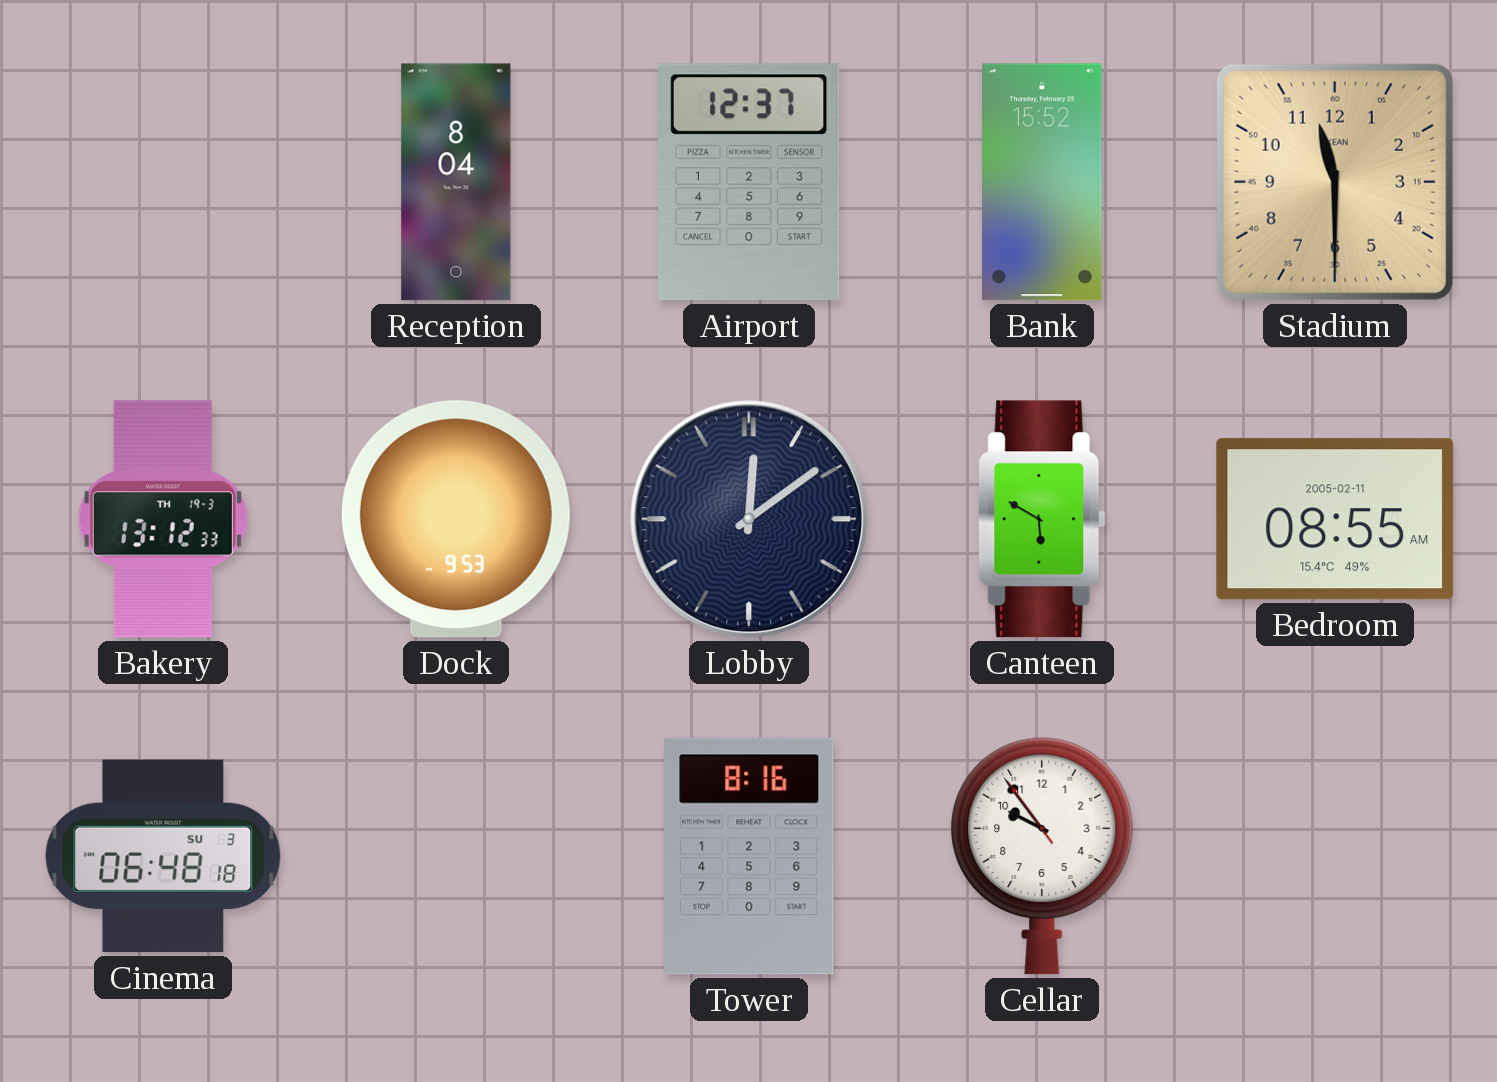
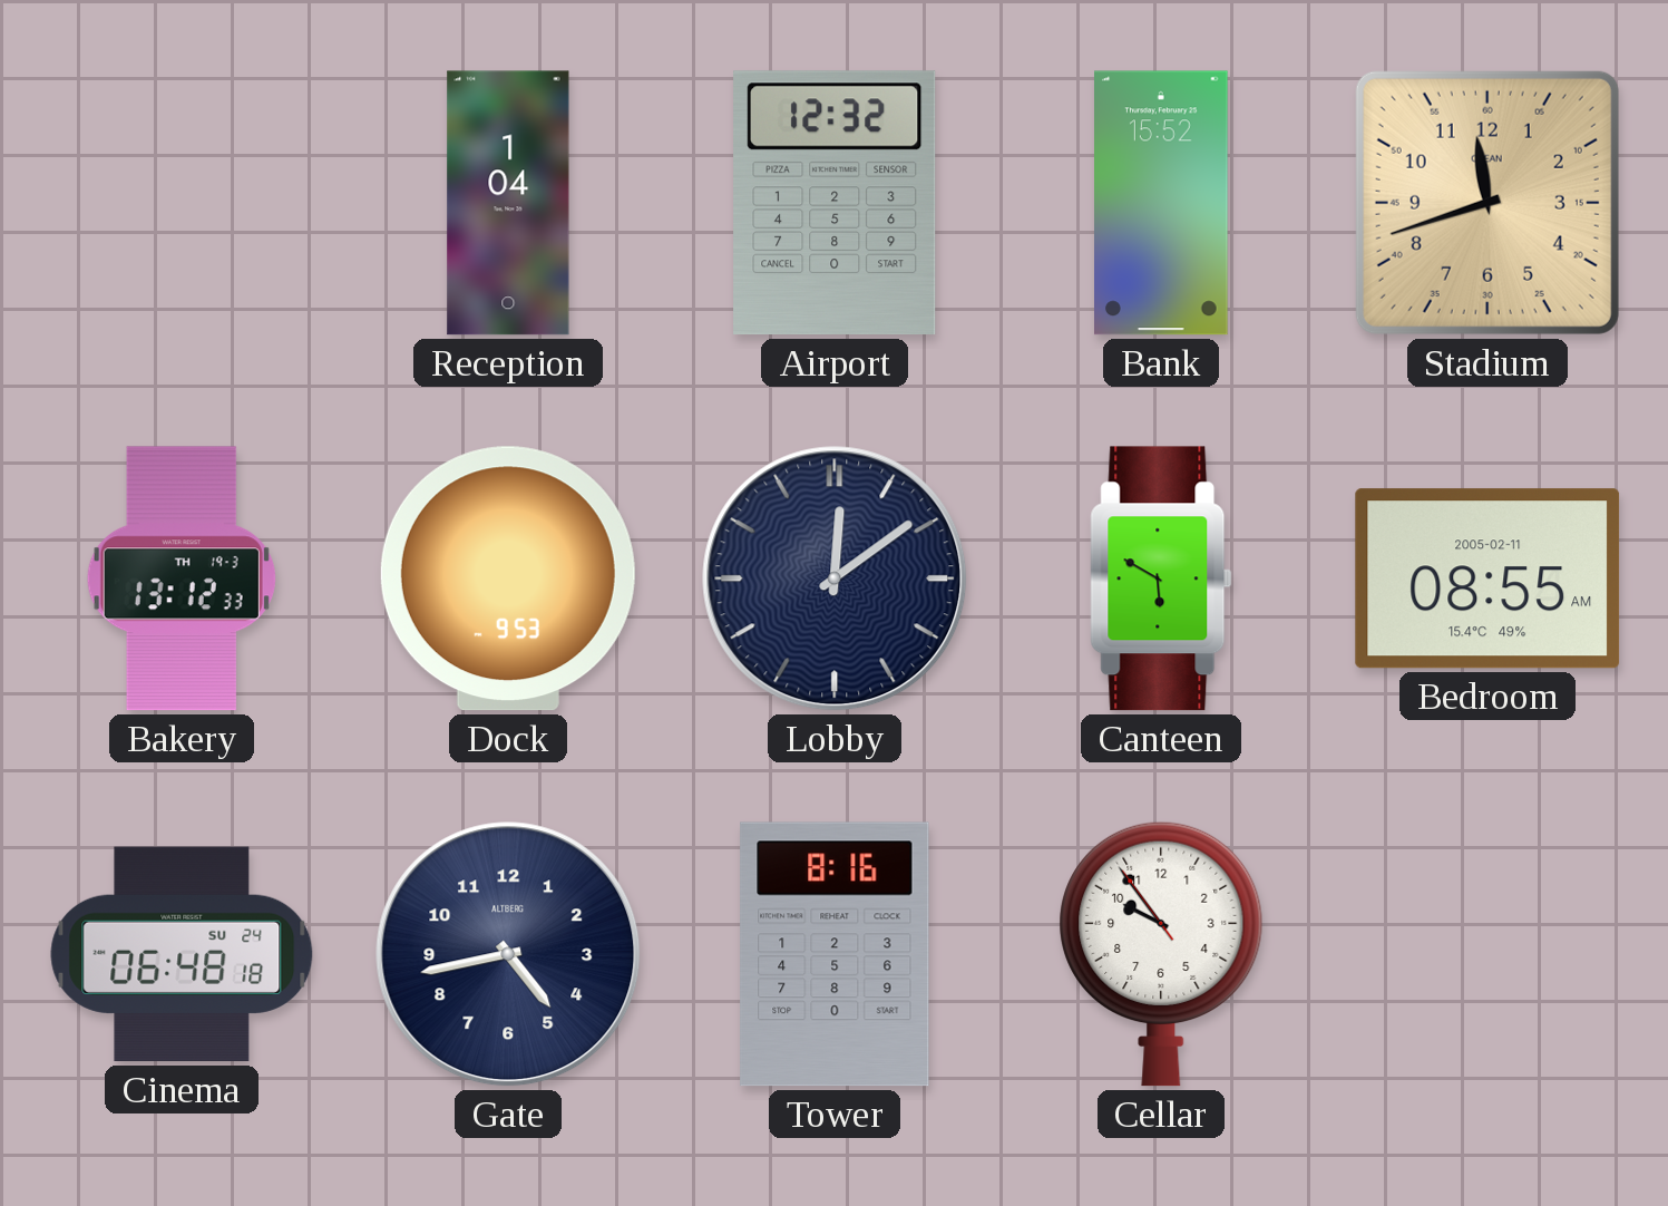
Reception: 8:04 -> 1:04
Airport: 12:37 -> 12:32
Stadium: 11:30 -> 11:42
Cinema date: SU 3 -> SU 24
Gate: none -> 4:43
